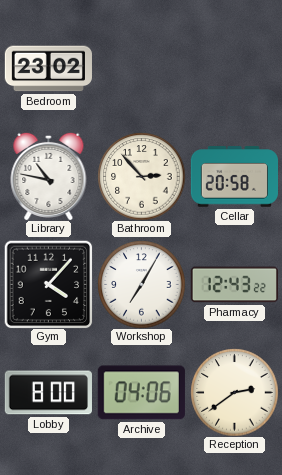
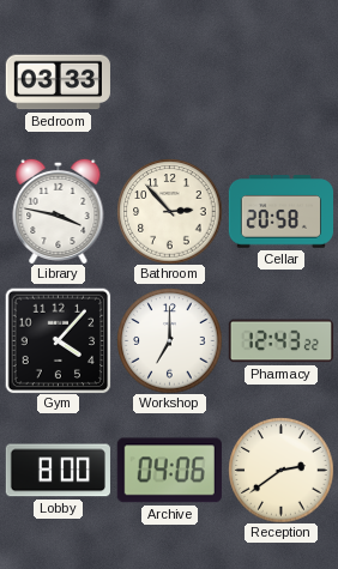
Bedroom: 23:02 -> 03:33
Library: 10:47 -> 3:47
Workshop: 7:05 -> 7:00
